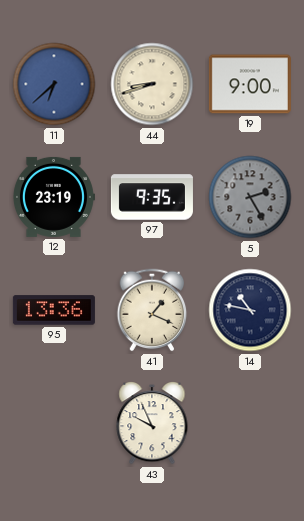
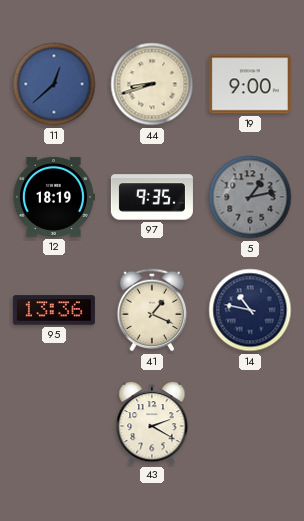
11: 6:38 -> 12:38
12: 23:19 -> 18:19
5: 2:25 -> 1:13
43: 9:56 -> 2:20
